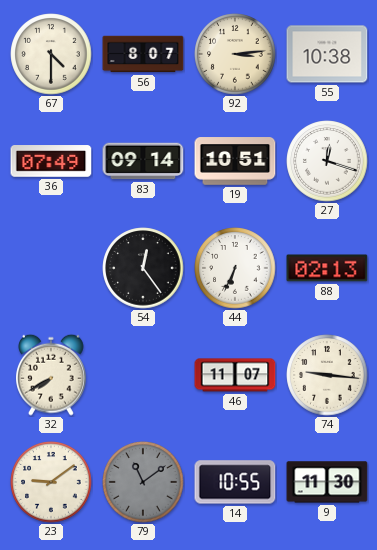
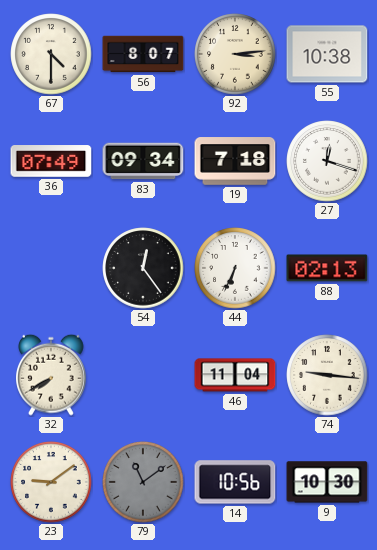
83: 09:14 -> 09:34
19: 10:51 -> 7:18
46: 11:07 -> 11:04
14: 10:55 -> 10:56
9: 11:30 -> 10:30
